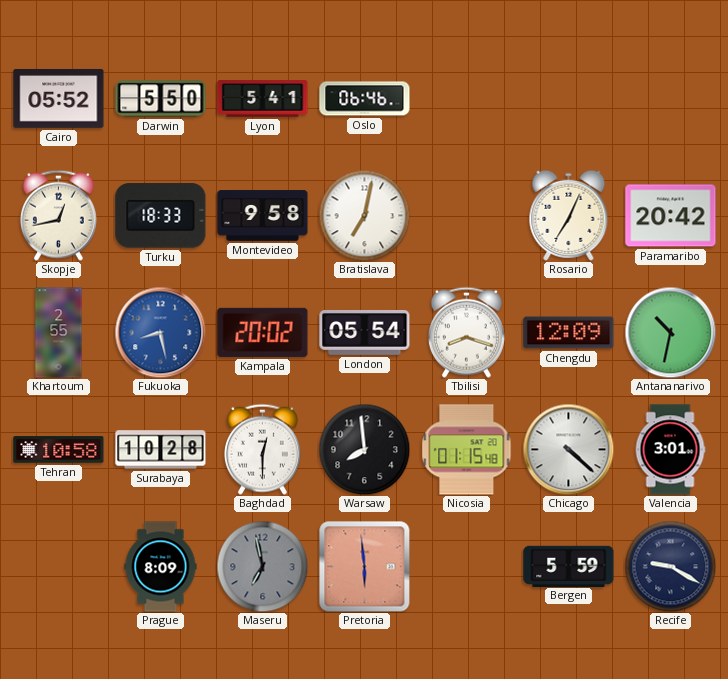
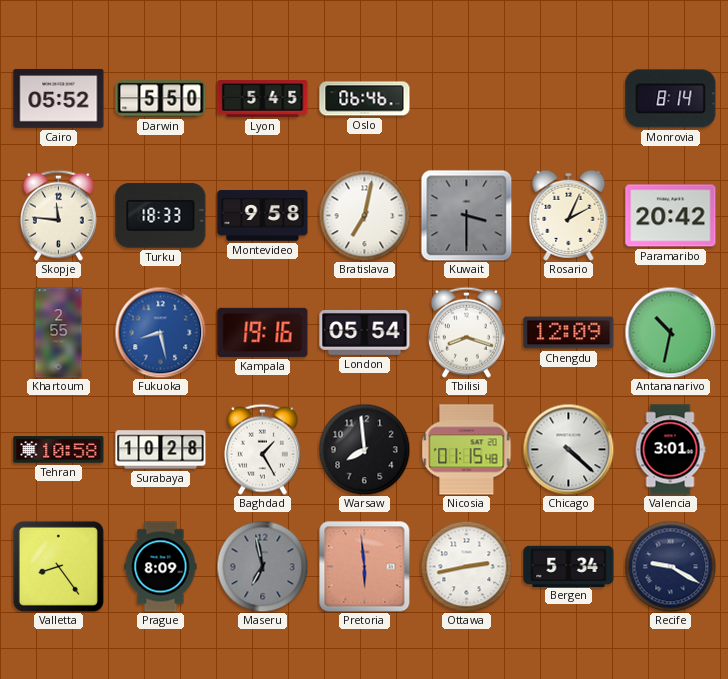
Lyon: 5:41 -> 5:45
Monrovia: none -> 8:14
Skopje: 12:43 -> 11:46
Kuwait: none -> 3:30
Rosario: 7:04 -> 2:04
Kampala: 20:02 -> 19:16
Baghdad: 12:30 -> 1:25
Valletta: none -> 8:24
Ottawa: none -> 2:43
Bergen: 5:59 -> 5:34
